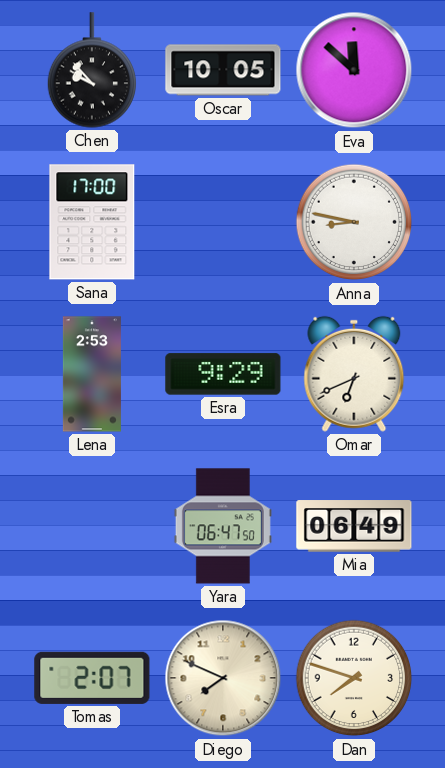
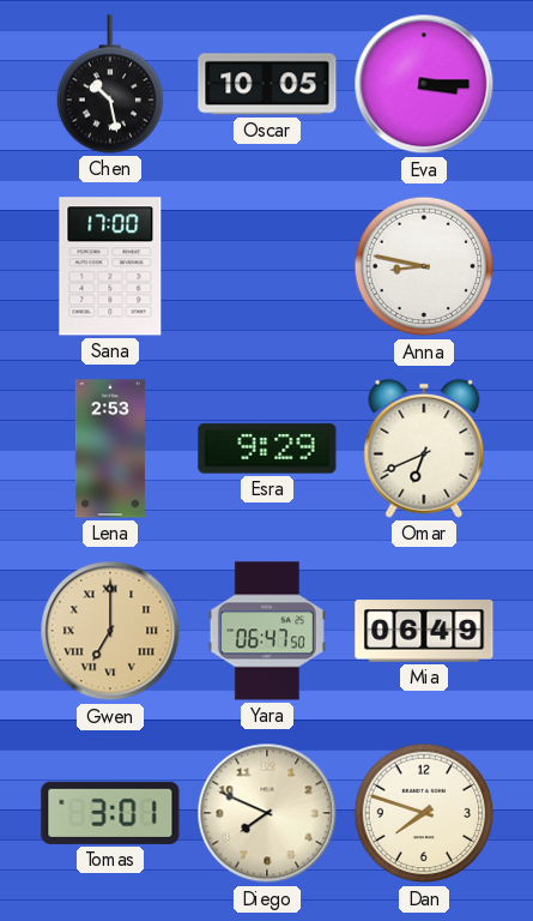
Chen: 9:53 -> 10:28
Eva: 11:52 -> 3:15
Gwen: none -> 7:00
Tomas: 2:07 -> 3:01
